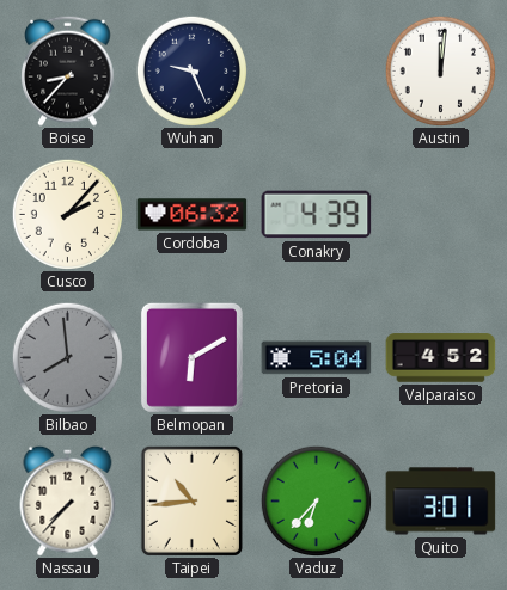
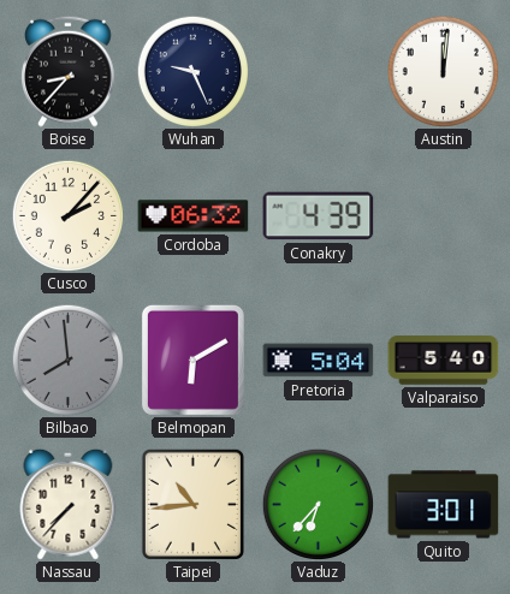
Valparaiso: 4:52 -> 5:40
